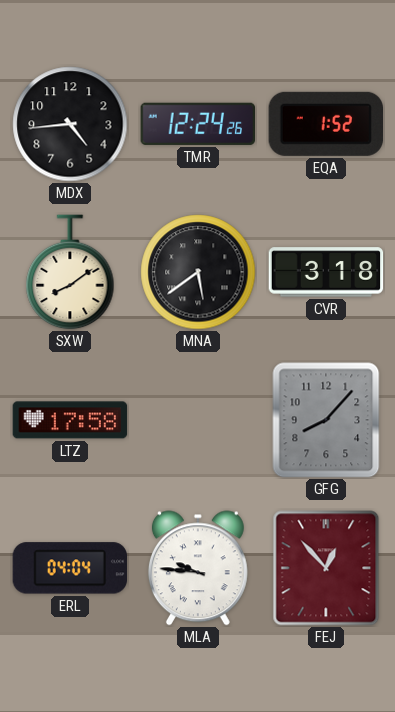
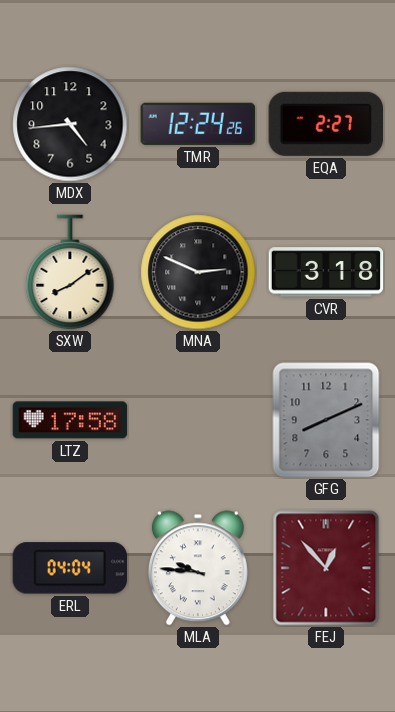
EQA: 1:52 -> 2:27
MNA: 5:39 -> 2:49
GFG: 8:07 -> 8:11
